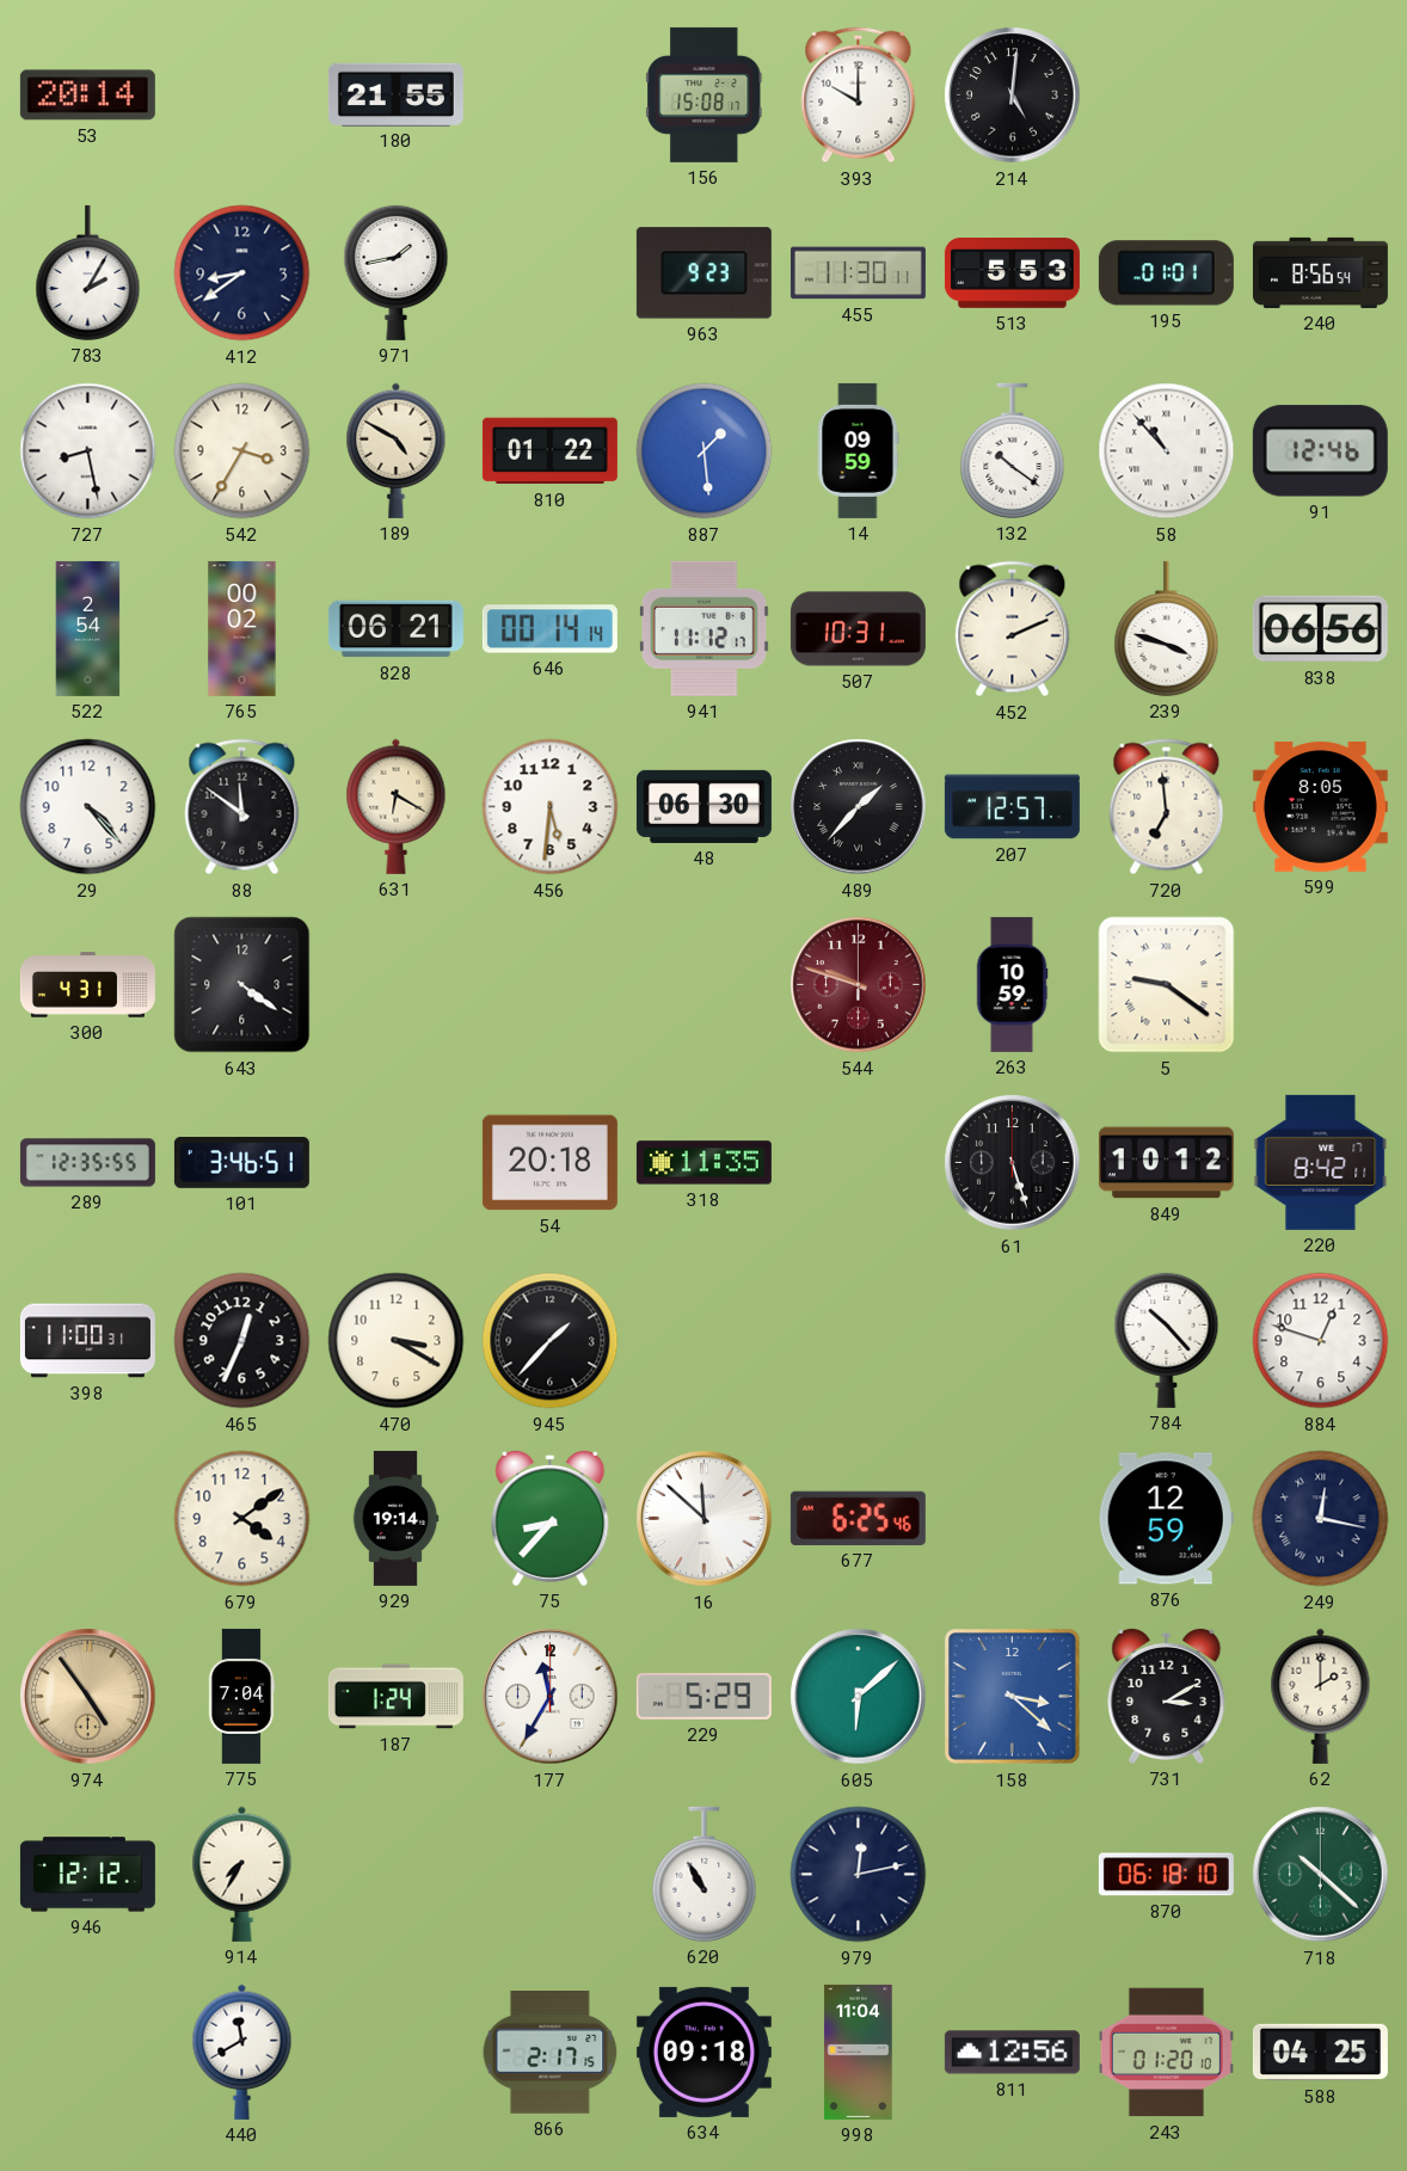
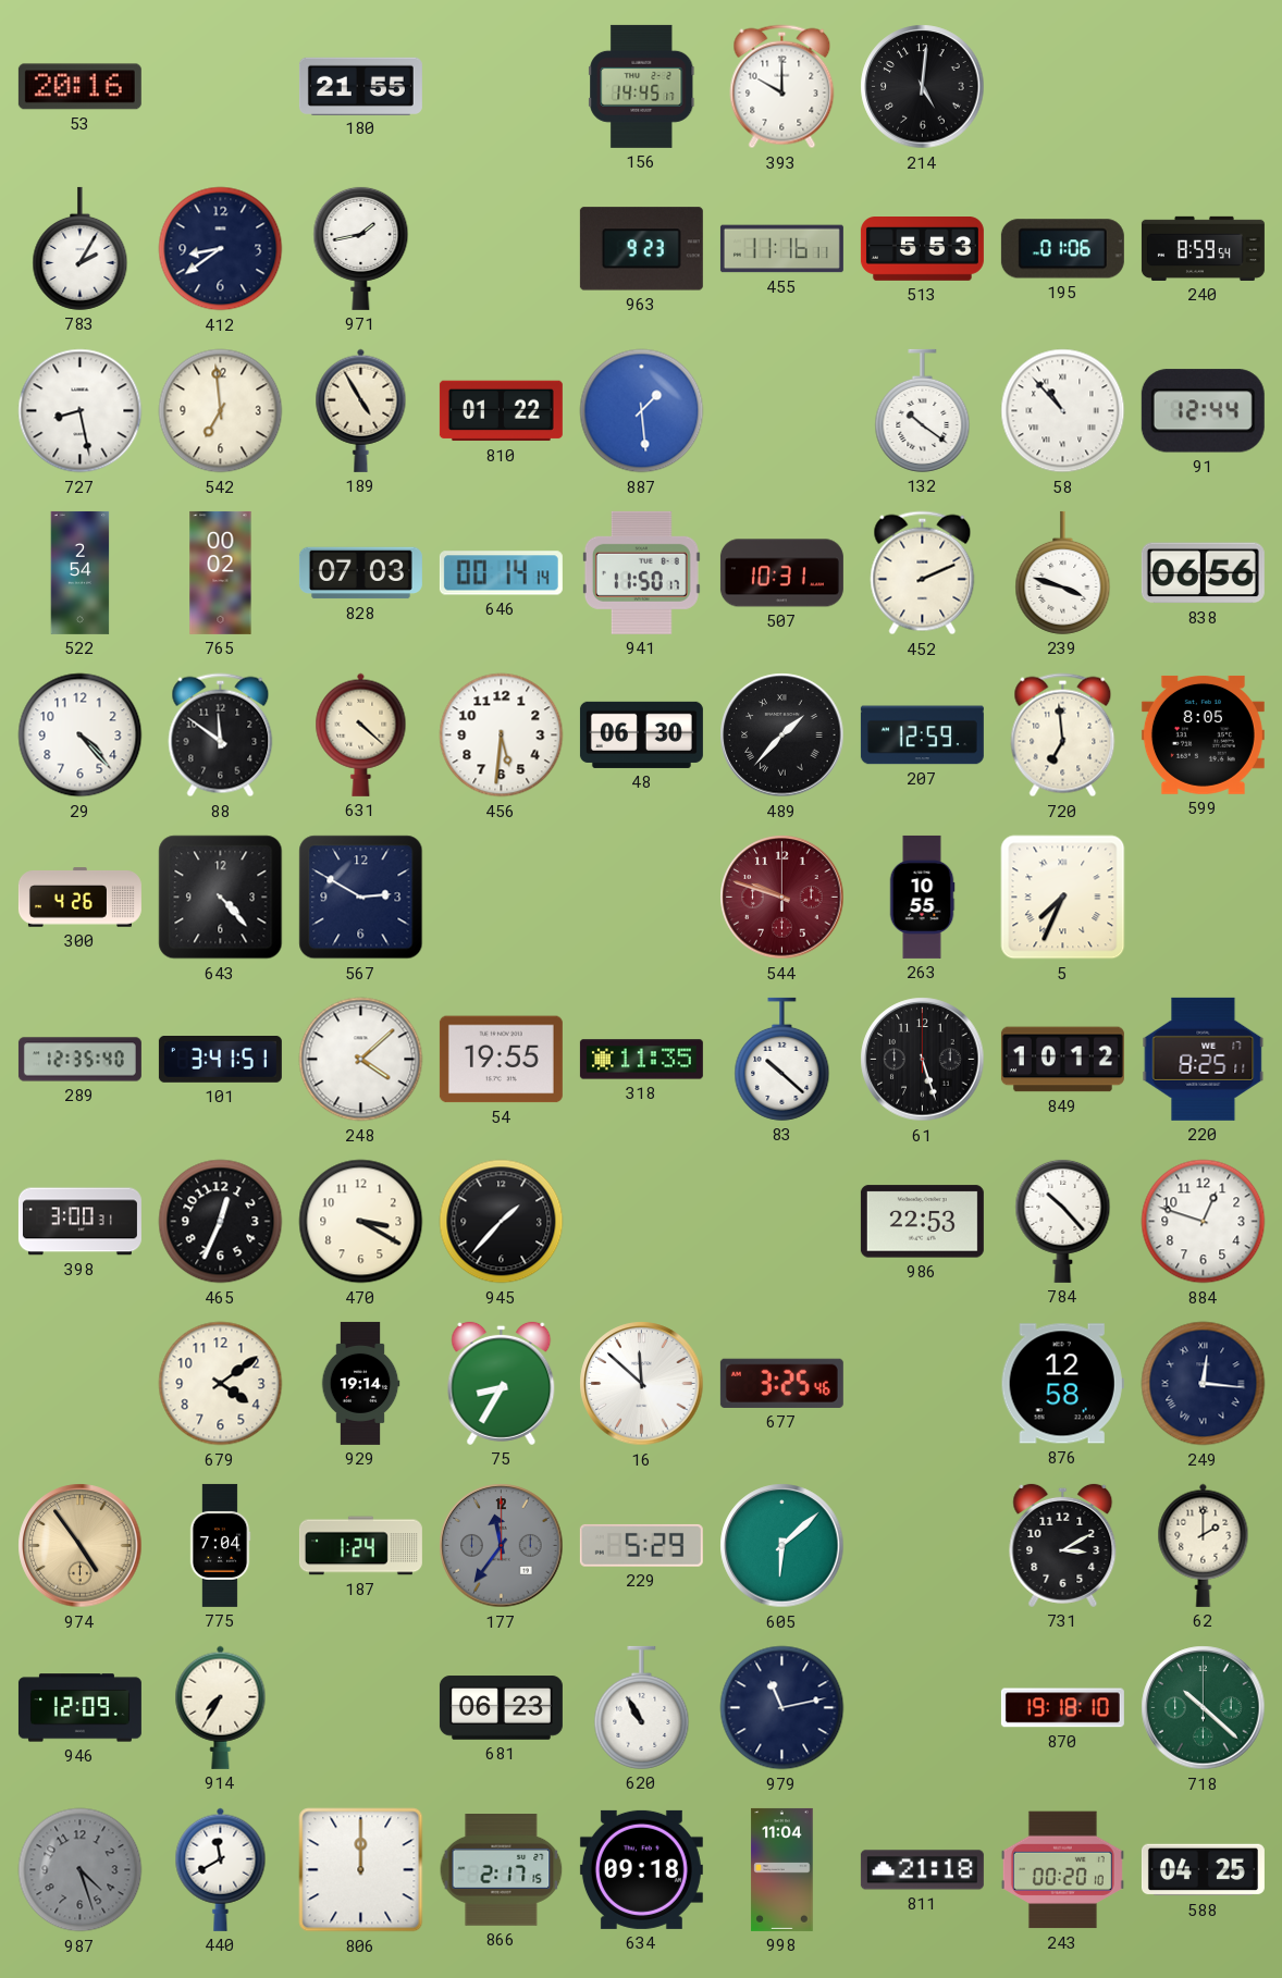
53: 20:14 -> 20:16
156: 15:08 -> 14:45
455: 11:30 -> 11:16
195: 01:01 -> 01:06
240: 8:56 -> 8:59
542: 3:35 -> 6:59
189: 4:50 -> 4:55
14: 09:59 -> none
91: 12:46 -> 12:44
828: 06:21 -> 07:03
941: 11:12 -> 11:50
631: 6:20 -> 4:22
207: 12:57 -> 12:59
300: 4:31 -> 4:26
643: 4:21 -> 4:23
567: none -> 2:50
263: 10:59 -> 10:55
5: 9:21 -> 7:34
289: 12:35:55 -> 12:35:40
101: 3:46 -> 3:41
248: none -> 4:08
54: 20:18 -> 19:55
83: none -> 10:22
220: 8:42 -> 8:25
398: 11:00 -> 3:00
986: none -> 22:53
75: 8:37 -> 8:35
677: 6:25 -> 3:25
876: 12:59 -> 12:58
249: 12:17 -> 12:16
177: 11:35 -> 11:36
177 dial: white -> grey
158: 3:22 -> none
946: 12:12 -> 12:09
681: none -> 06:23
979: 12:13 -> 11:13
870: 06:18 -> 19:18
987: none -> 4:27
806: none -> 12:00
811: 12:56 -> 21:18
243: 01:20 -> 00:20
